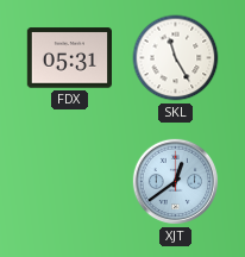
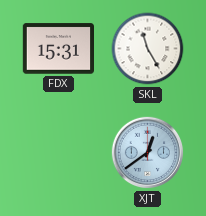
FDX: 05:31 -> 15:31
